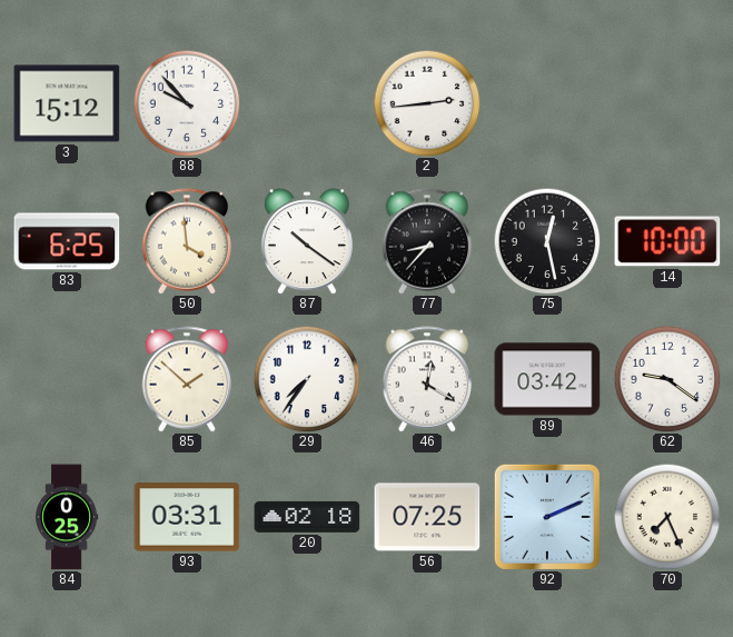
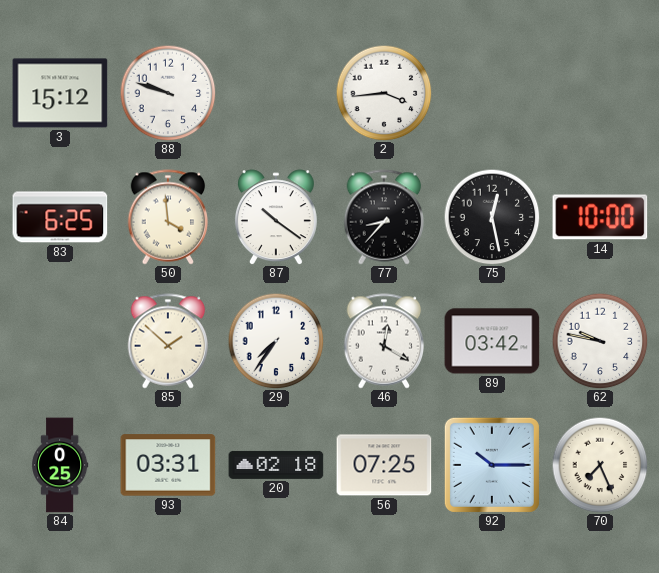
88: 9:53 -> 9:48
2: 2:44 -> 3:44
62: 9:21 -> 9:47
92: 2:11 -> 10:15
